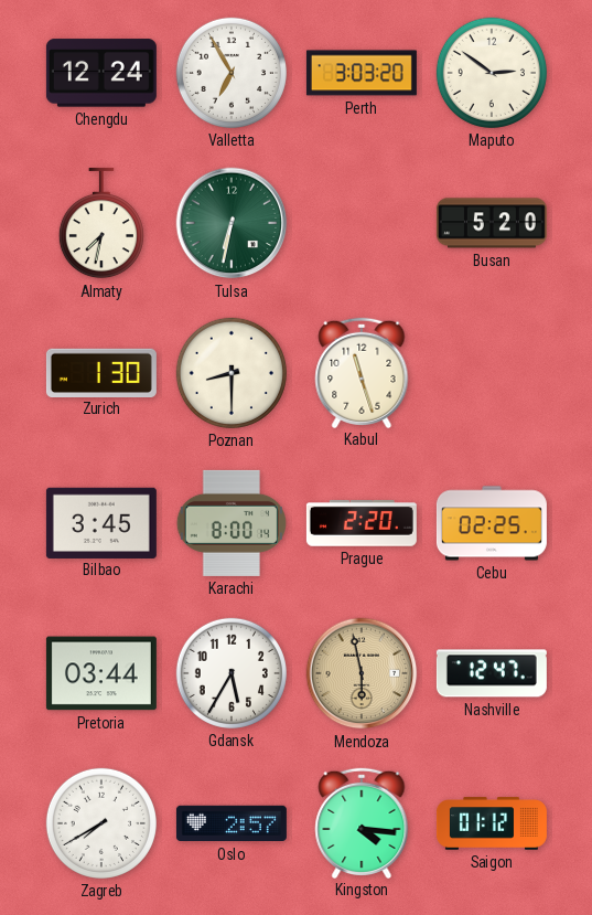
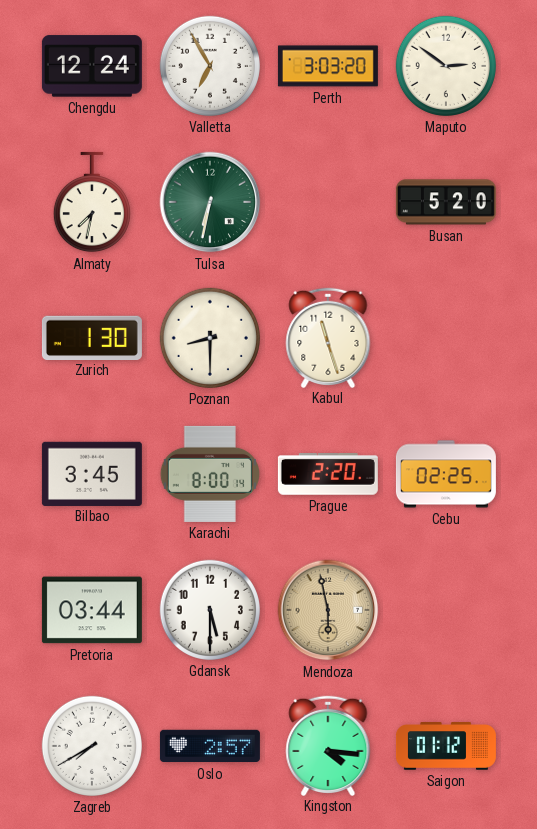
Gdansk: 5:35 -> 5:30
Nashville: 12:47 -> none
